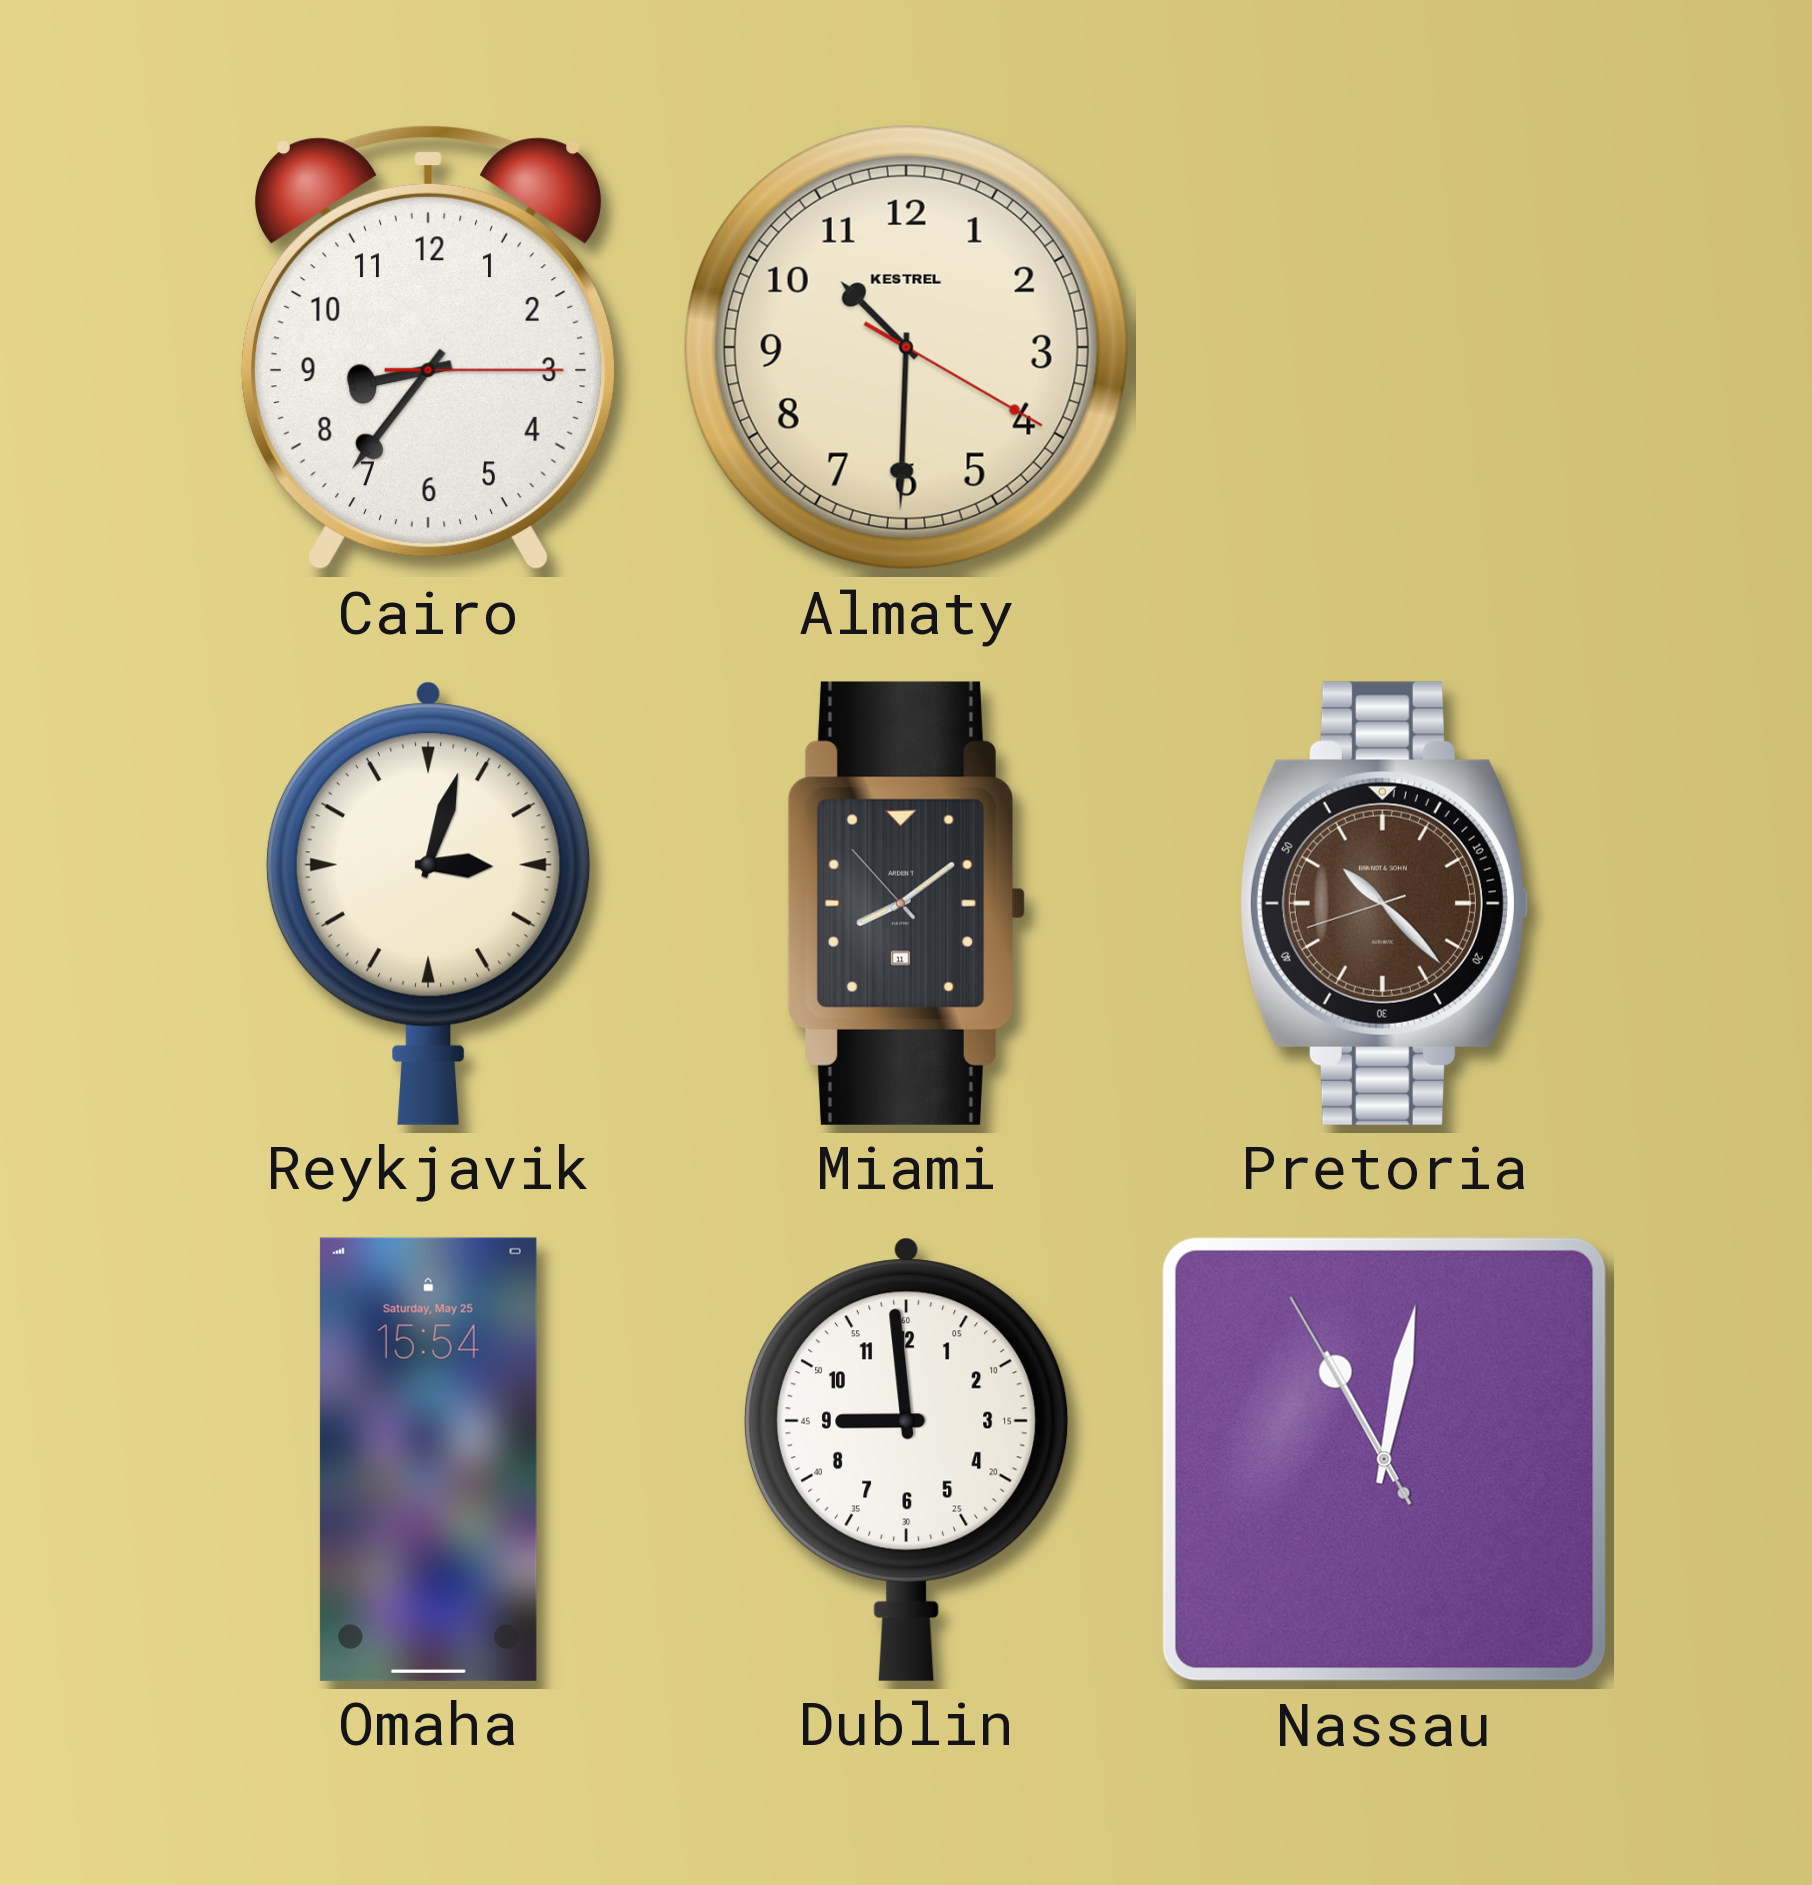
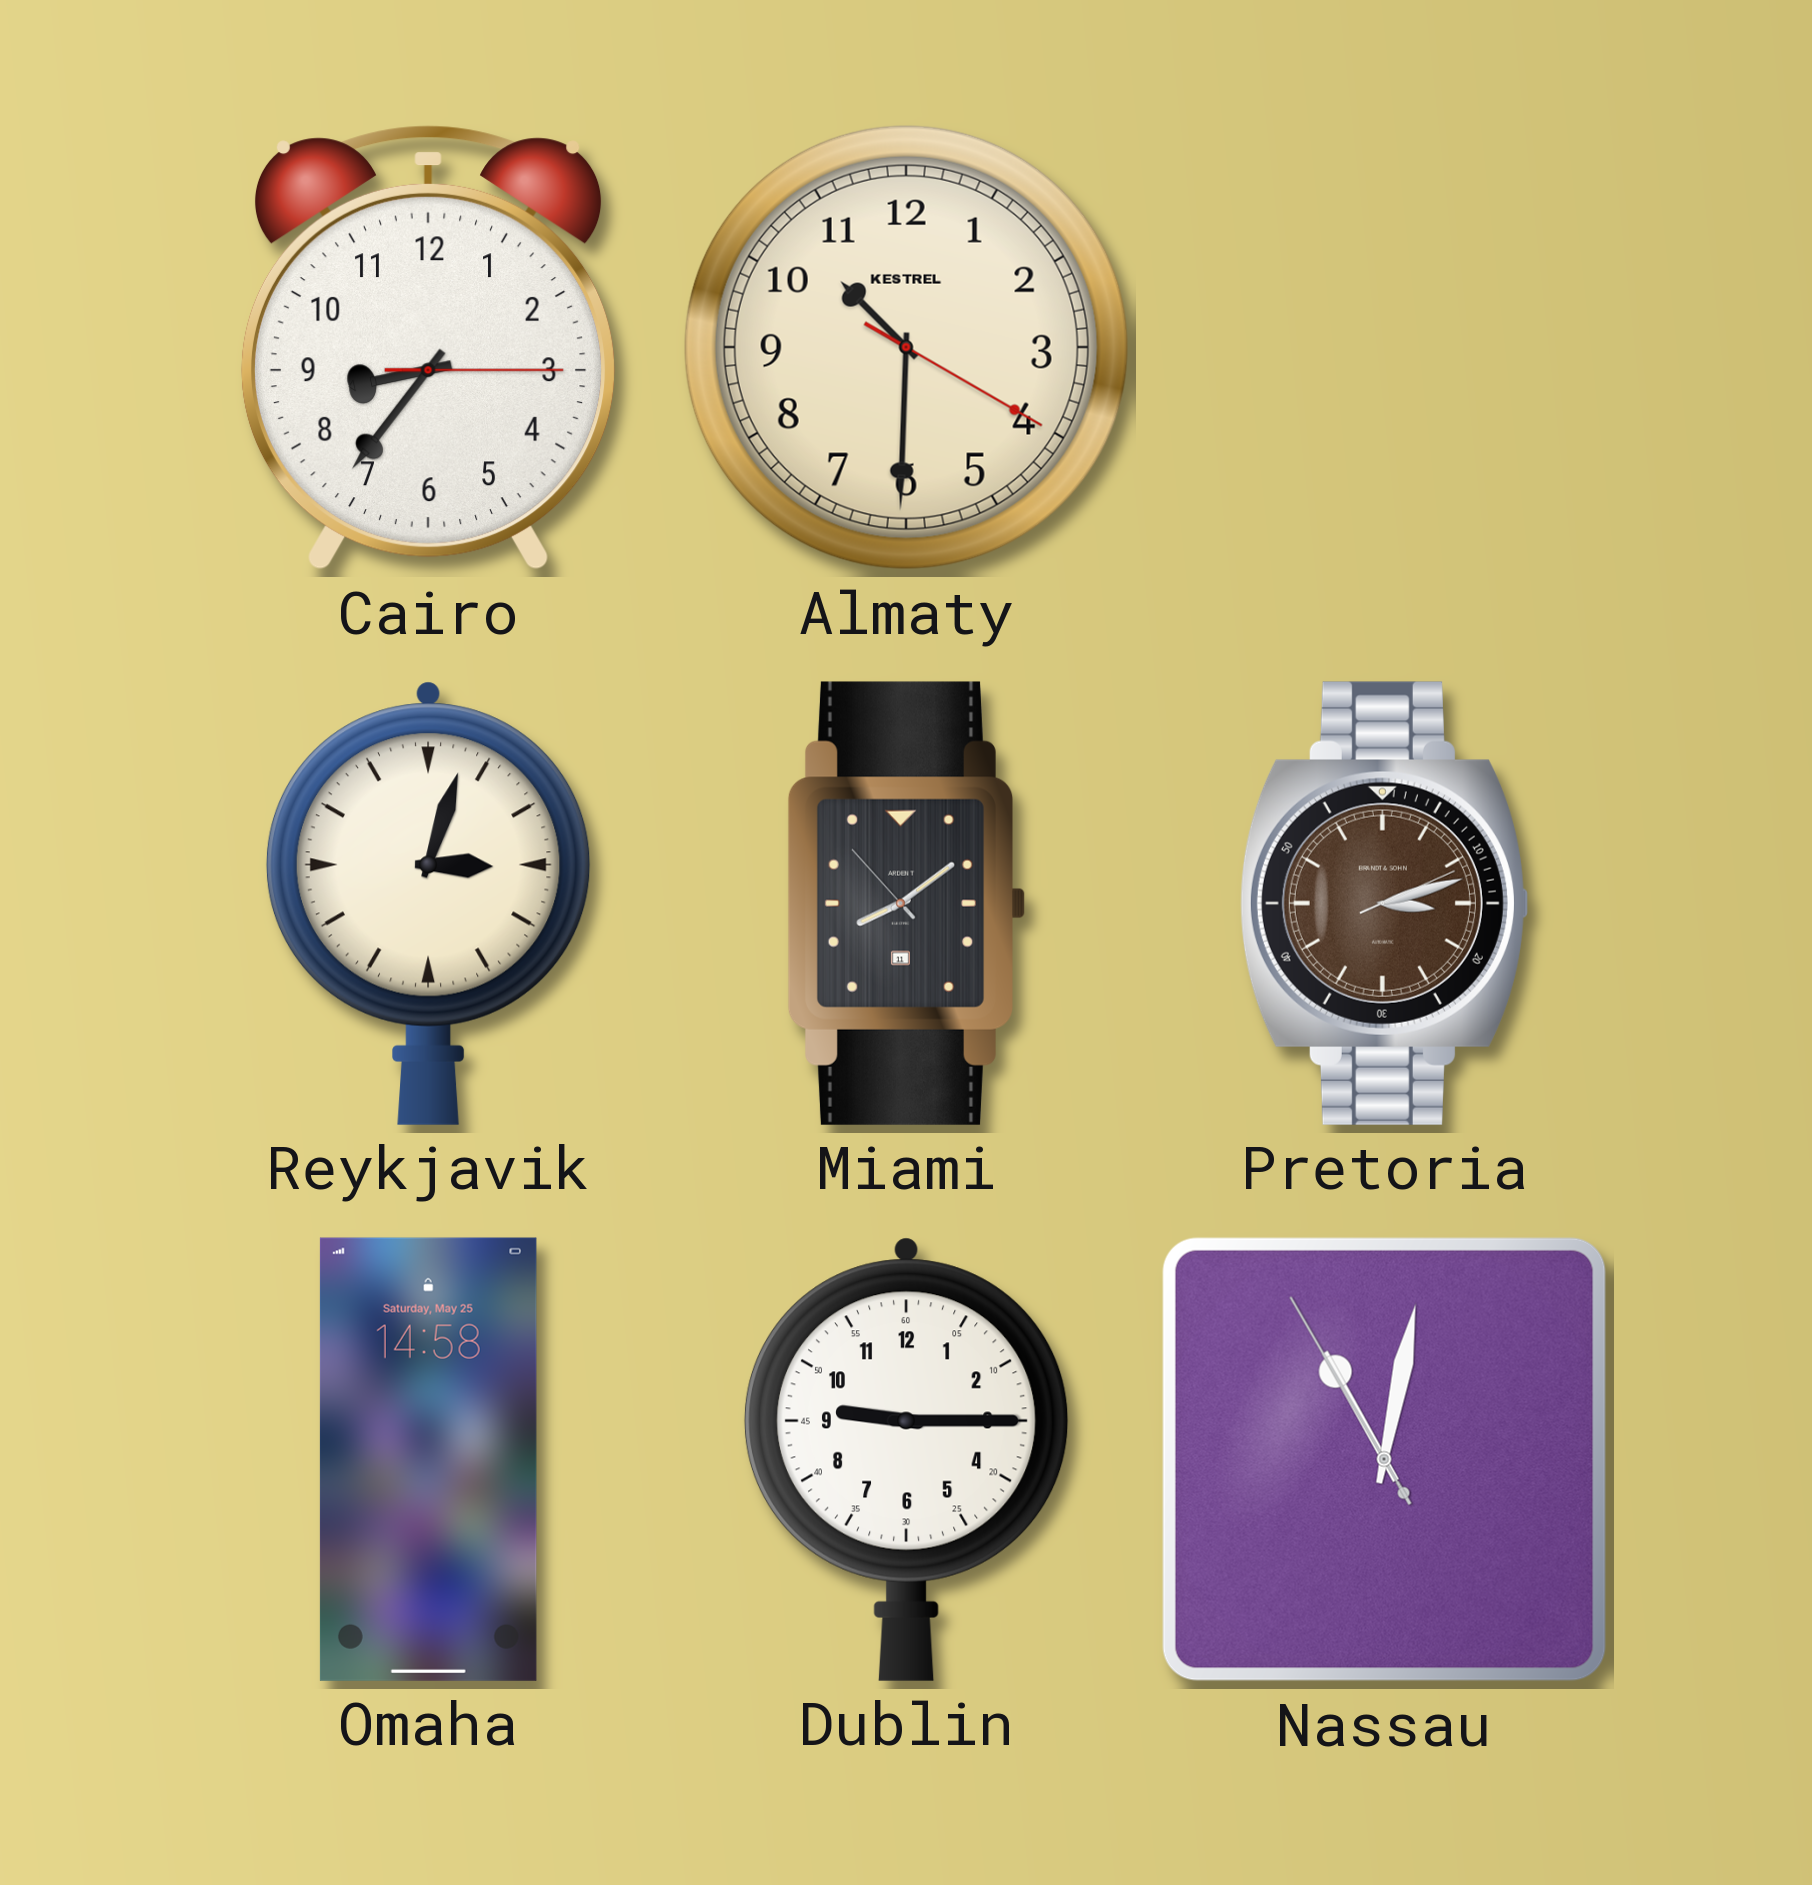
Pretoria: 10:22 -> 3:12
Omaha: 15:54 -> 14:58
Dublin: 8:59 -> 9:15
